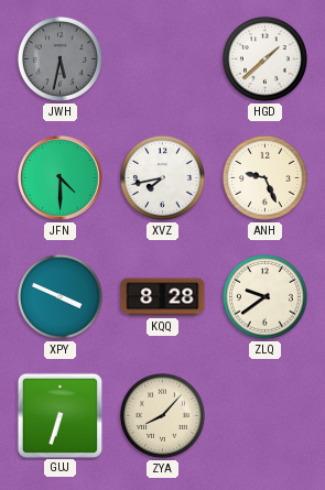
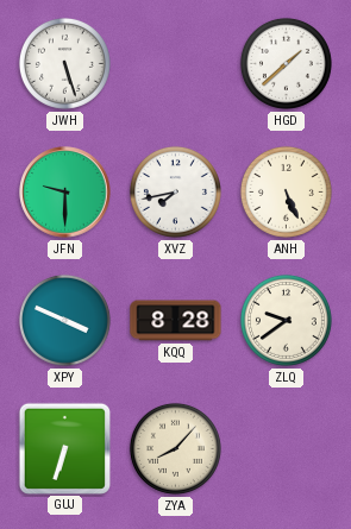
JWH: 5:32 -> 5:27
JWH dial: grey -> white
JFN: 4:30 -> 9:30
ANH: 9:26 -> 5:26
